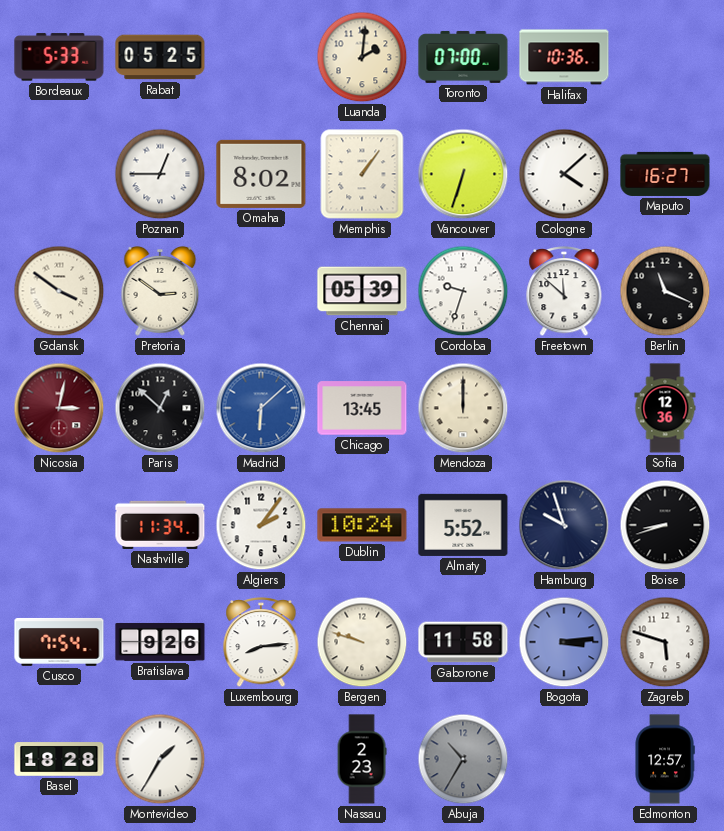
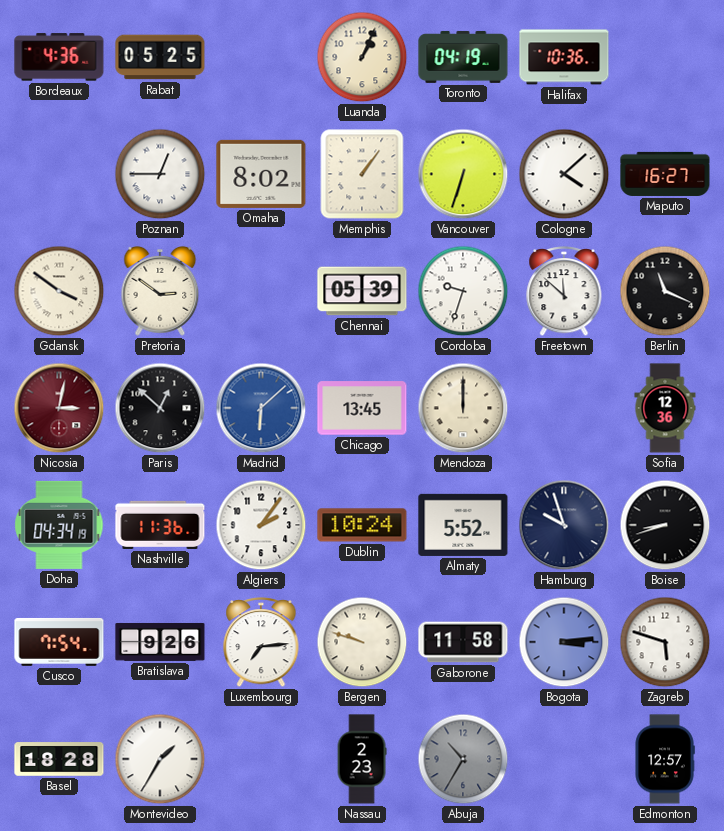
Bordeaux: 5:33 -> 4:36
Luanda: 2:01 -> 1:04
Toronto: 07:00 -> 04:19
Doha: none -> 04:34
Nashville: 11:34 -> 11:36
Luxembourg: 8:14 -> 7:14
